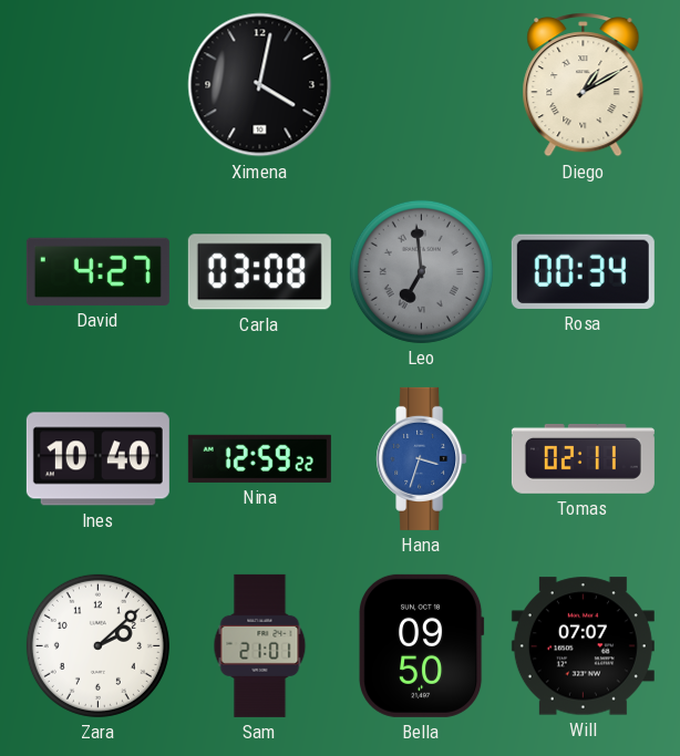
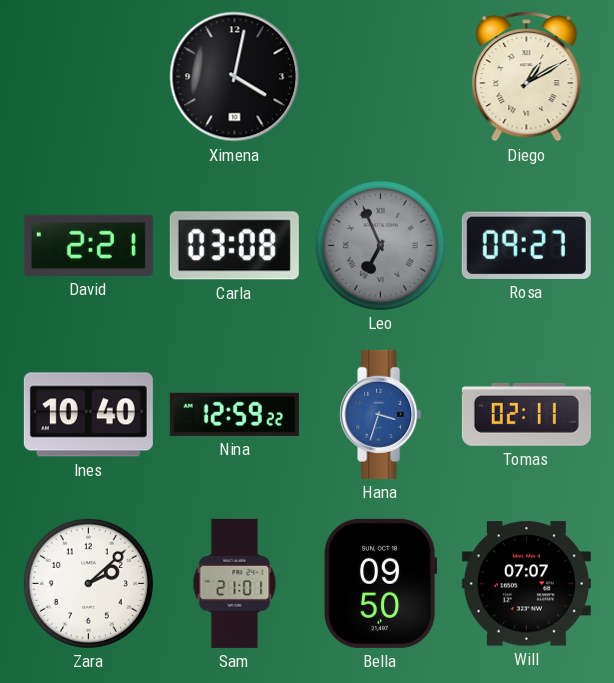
David: 4:27 -> 2:21
Leo: 6:59 -> 6:56
Rosa: 00:34 -> 09:27
